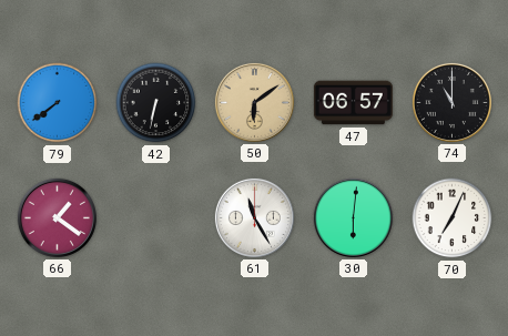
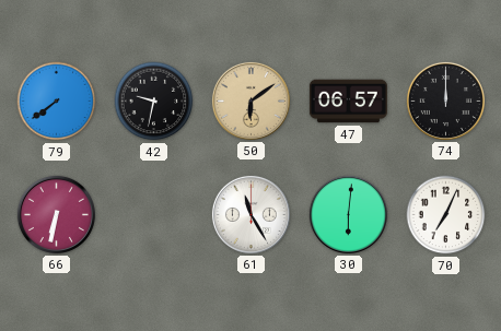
42: 6:32 -> 9:32
74: 11:00 -> 12:00
66: 1:21 -> 6:32
